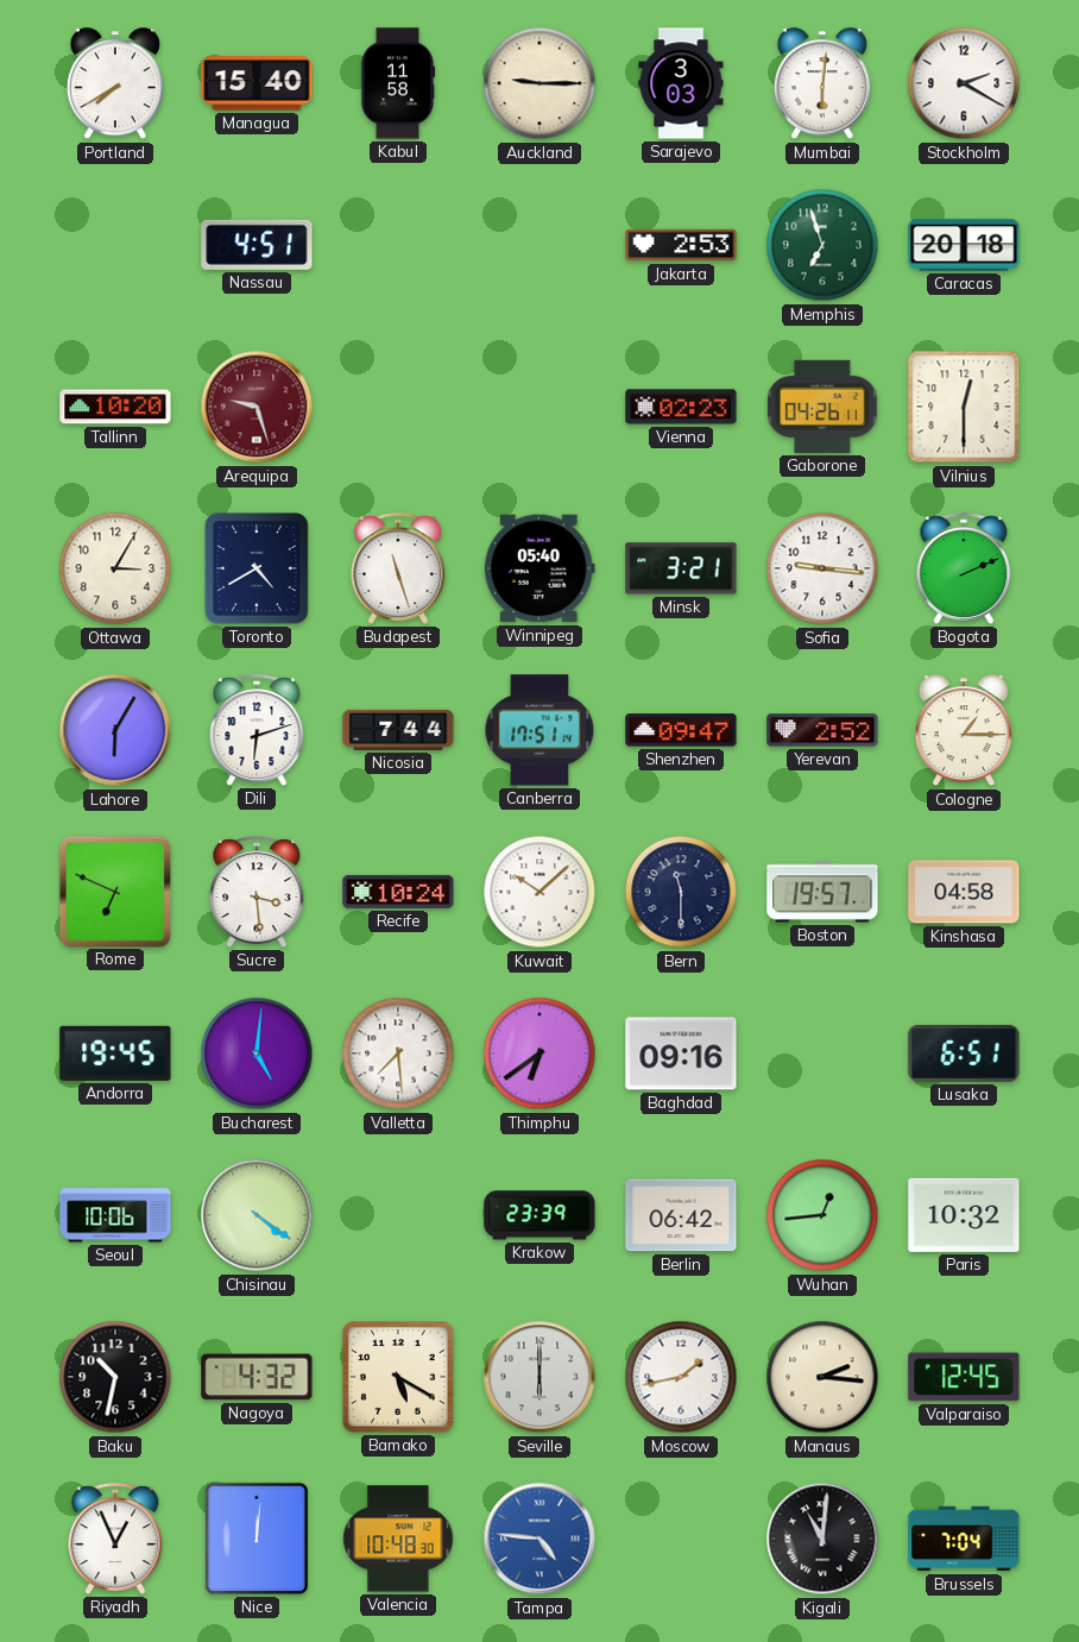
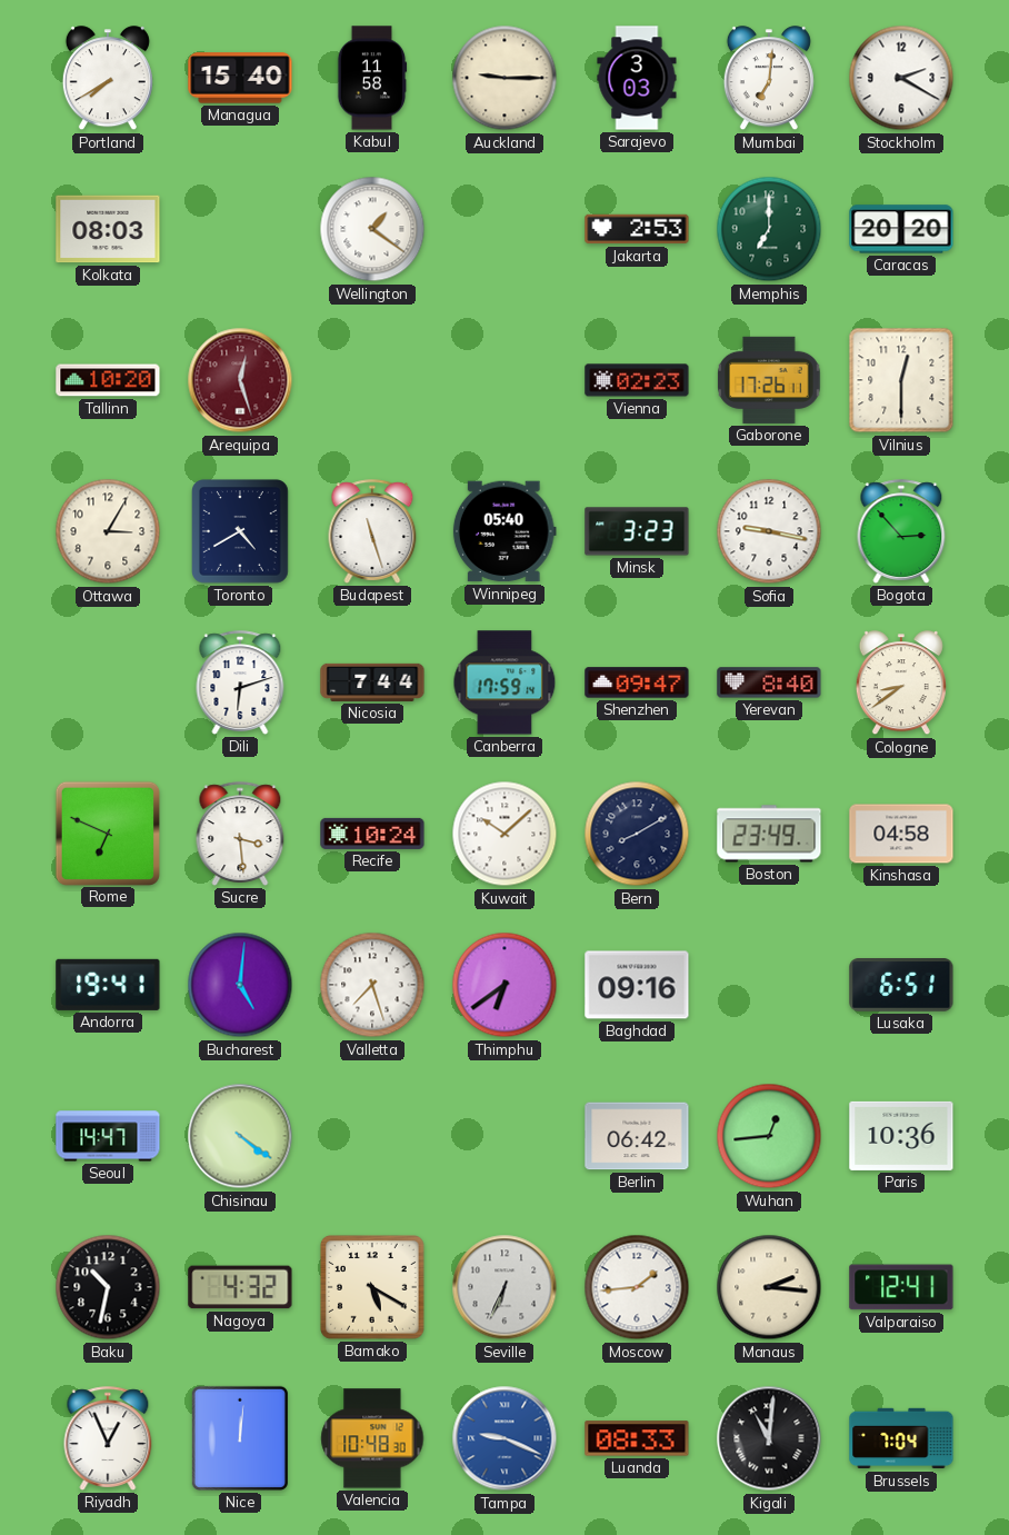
Mumbai: 6:01 -> 7:01
Kolkata: none -> 08:03
Nassau: 4:51 -> none
Wellington: none -> 1:21
Memphis: 6:57 -> 7:00
Caracas: 20:18 -> 20:20
Arequipa: 9:27 -> 12:27
Gaborone: 04:26 -> 17:26
Minsk: 3:21 -> 3:23
Sofia: 9:16 -> 9:17
Bogota: 2:11 -> 2:53
Lahore: 6:05 -> none
Canberra: 17:51 -> 17:59
Yerevan: 2:52 -> 8:40
Cologne: 1:15 -> 8:39
Bern: 11:30 -> 8:10
Boston: 19:57 -> 23:49
Andorra: 19:45 -> 19:41
Valletta: 7:29 -> 7:27
Seoul: 10:06 -> 14:47
Krakow: 23:39 -> none
Paris: 10:32 -> 10:36
Seville: 6:00 -> 6:34
Moscow: 1:43 -> 1:44
Valparaiso: 12:45 -> 12:41
Tampa: 4:46 -> 9:19
Luanda: none -> 08:33
